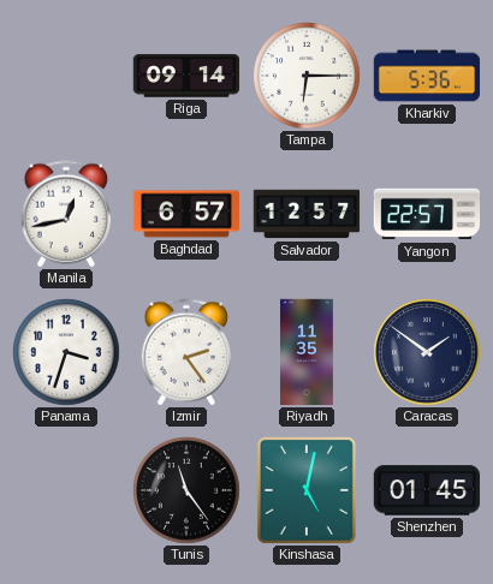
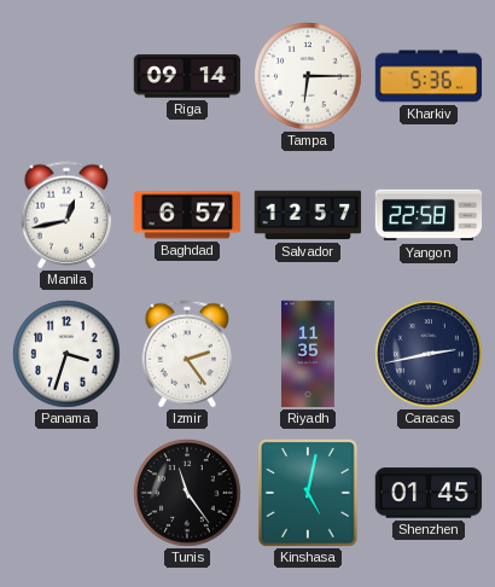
Yangon: 22:57 -> 22:58
Caracas: 1:51 -> 2:43
